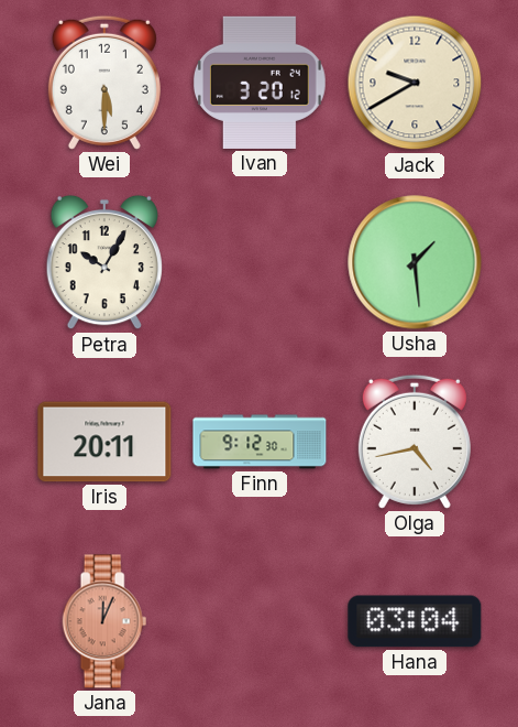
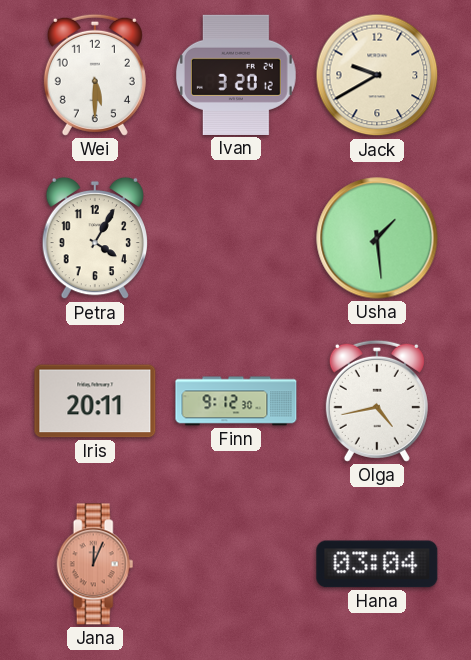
Petra: 10:05 -> 4:05
